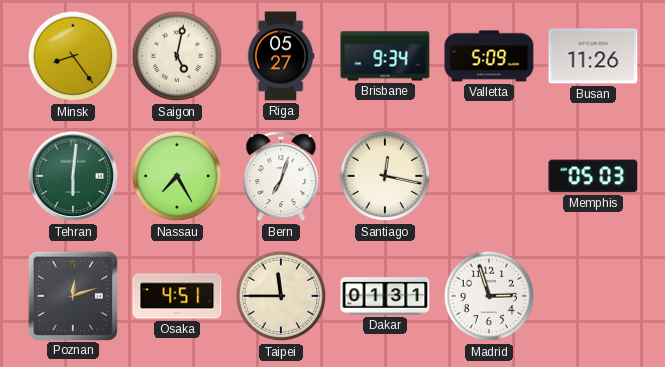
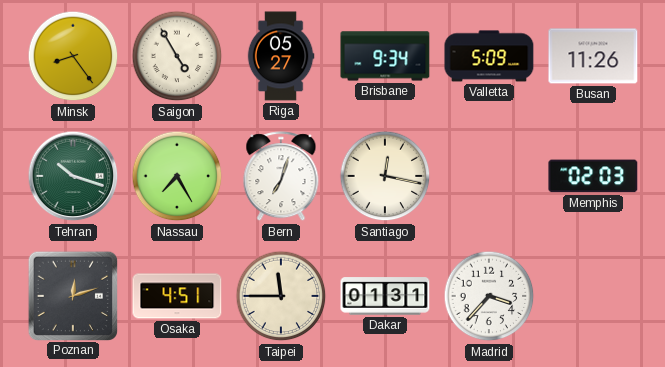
Saigon: 5:02 -> 4:55
Tehran: 6:01 -> 10:18
Memphis: 05:03 -> 02:03
Madrid: 2:57 -> 3:37
